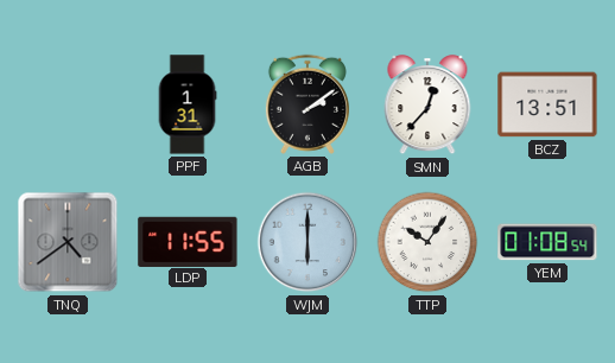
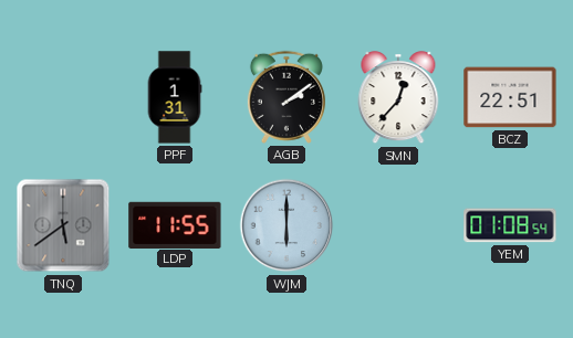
BCZ: 13:51 -> 22:51
TNQ: 4:39 -> 5:39
TTP: 10:06 -> none
